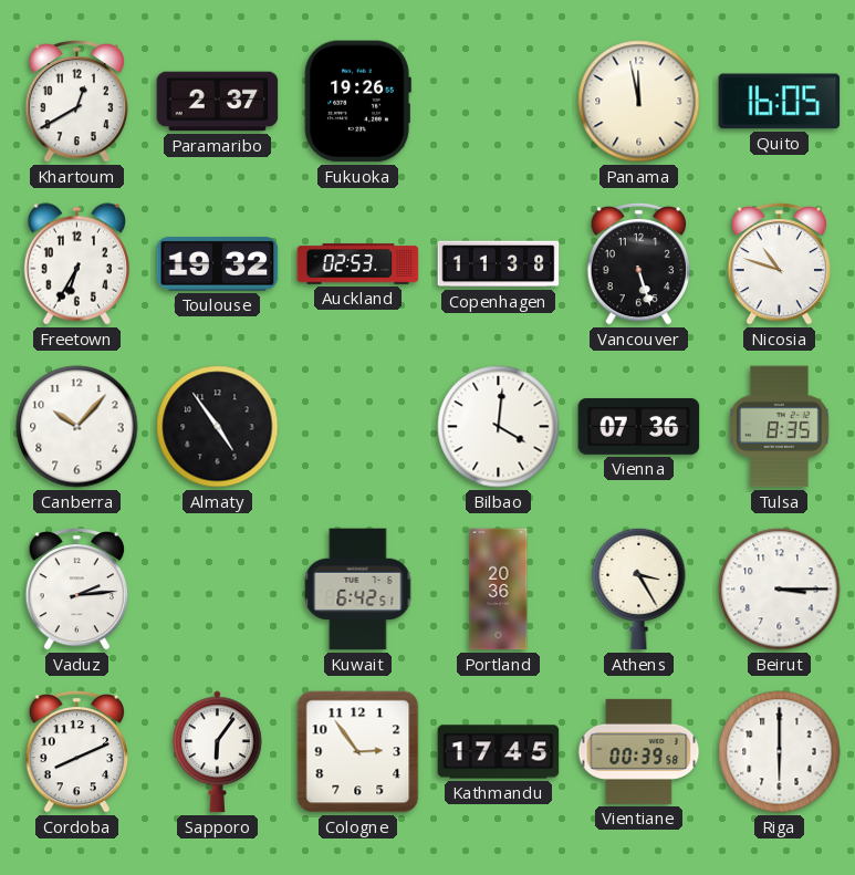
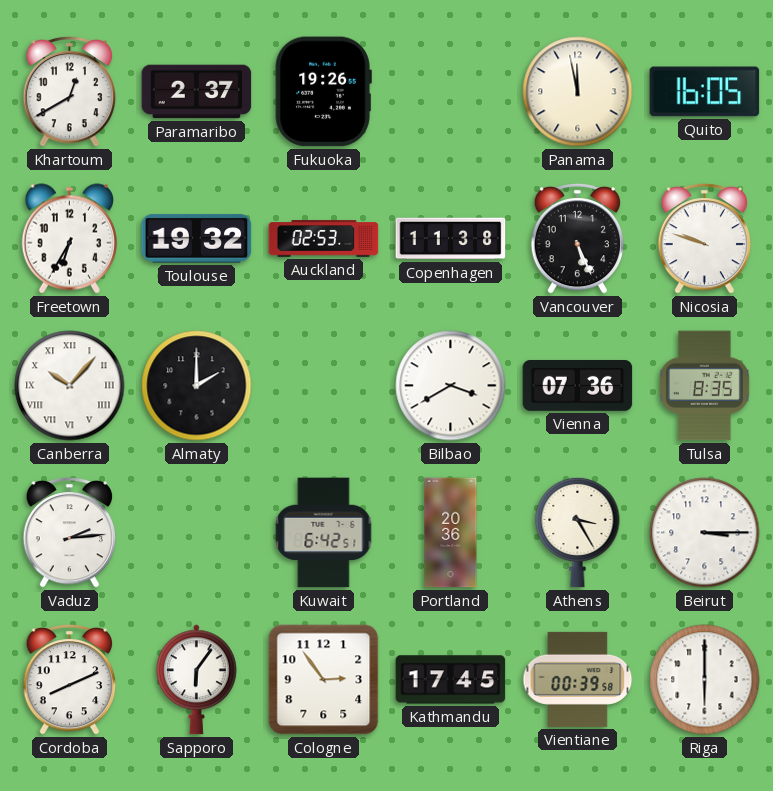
Vancouver: 5:27 -> 5:26
Nicosia: 10:48 -> 9:48
Canberra numerals: Arabic -> Roman
Almaty: 4:54 -> 2:00
Bilbao: 4:01 -> 3:40
